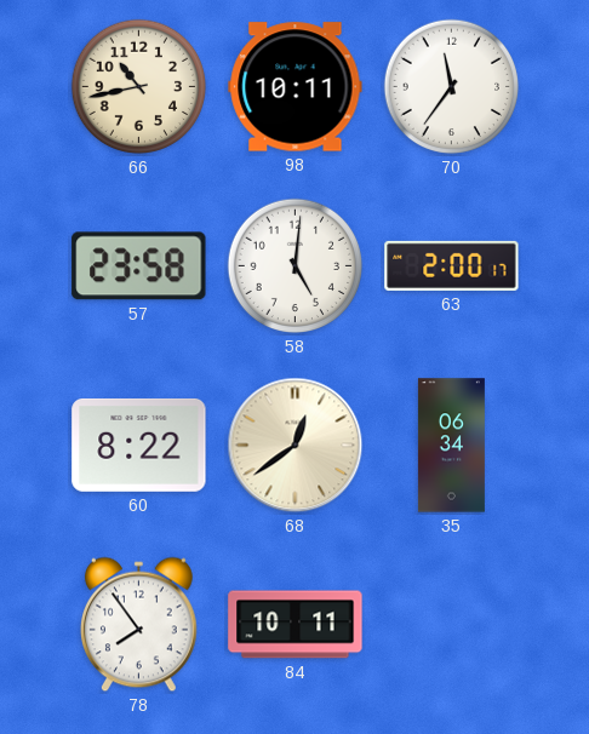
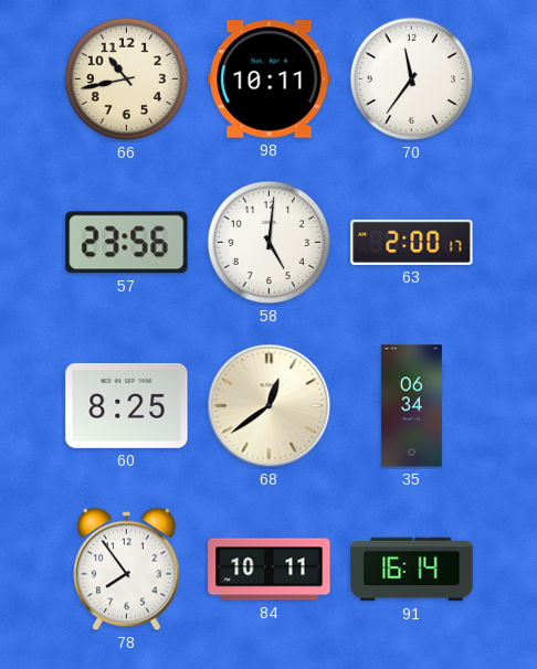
57: 23:58 -> 23:56
60: 8:22 -> 8:25
91: none -> 16:14
